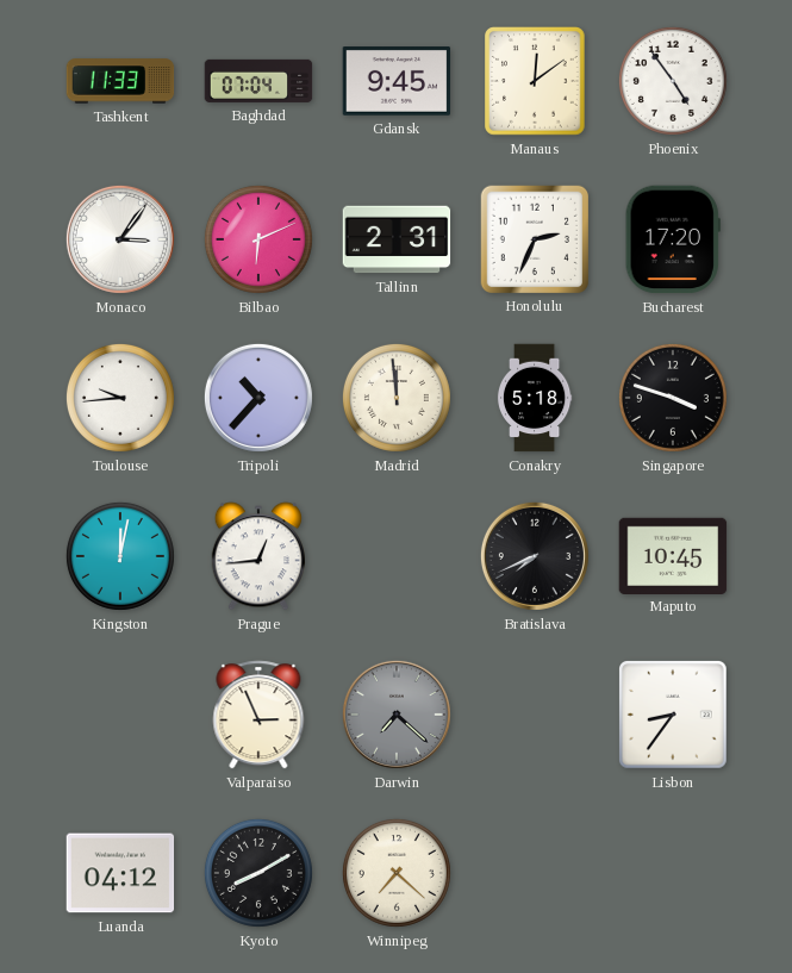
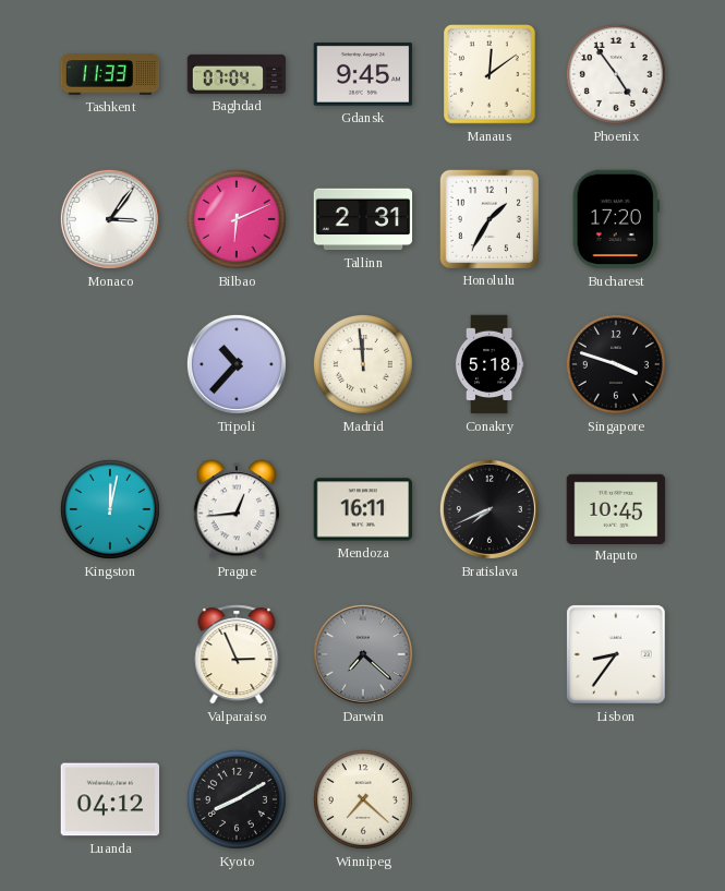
Honolulu: 2:34 -> 1:35
Toulouse: 9:44 -> none
Mendoza: none -> 16:11
